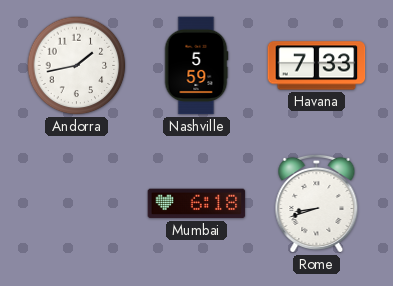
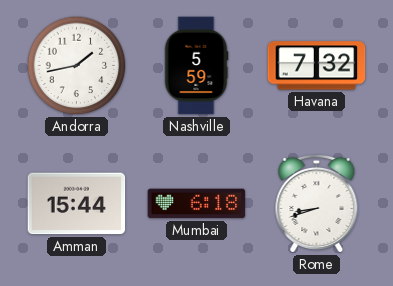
Havana: 7:33 -> 7:32
Amman: none -> 15:44
